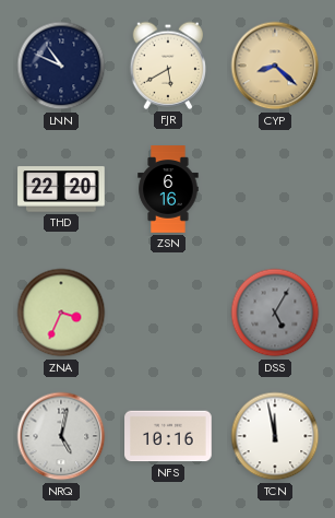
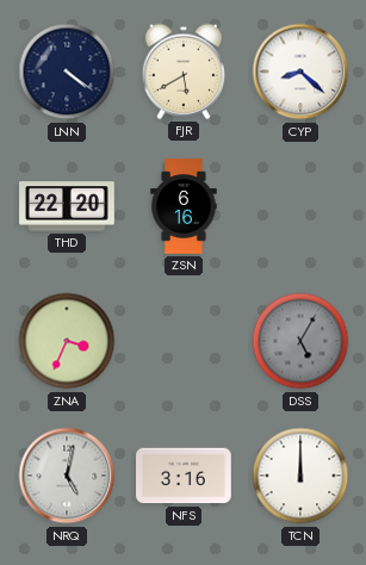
LNN: 10:49 -> 4:21
CYP dial: champagne -> white
NFS: 10:16 -> 3:16
TCN: 11:58 -> 12:00
